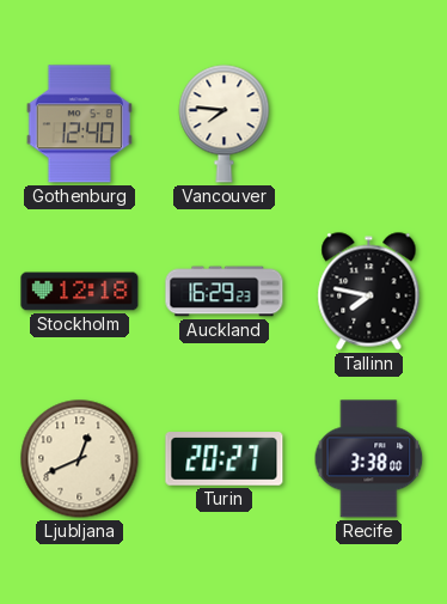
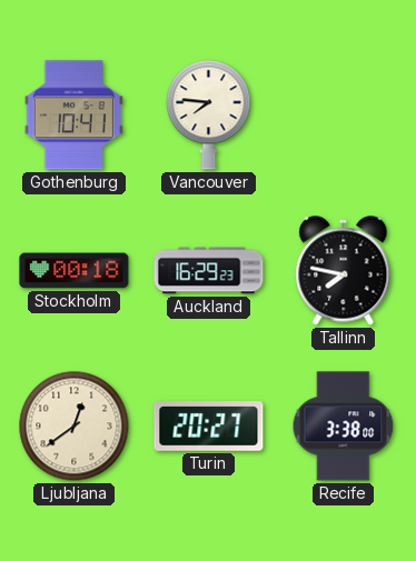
Gothenburg: 12:40 -> 10:41
Stockholm: 12:18 -> 00:18
Ljubljana: 12:41 -> 12:39
